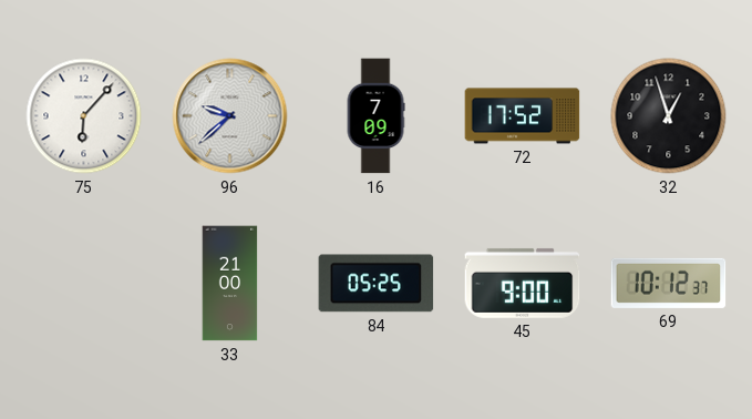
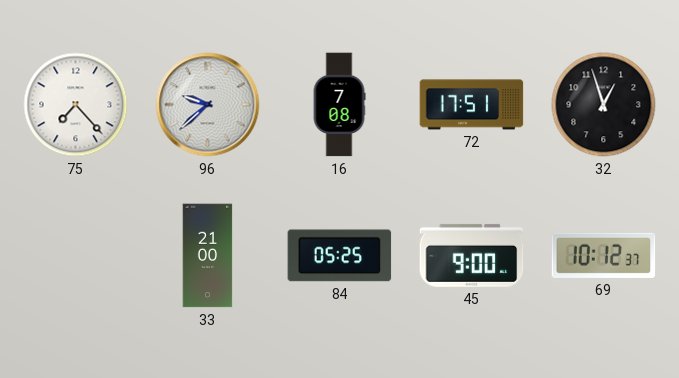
75: 6:07 -> 7:23
16: 7:09 -> 7:08
72: 17:52 -> 17:51
